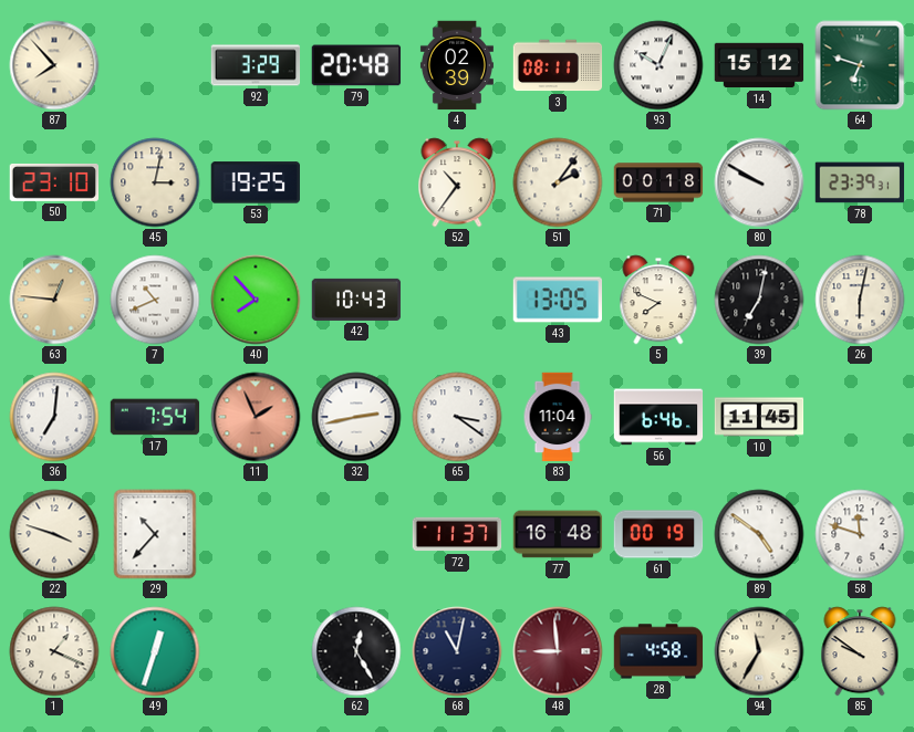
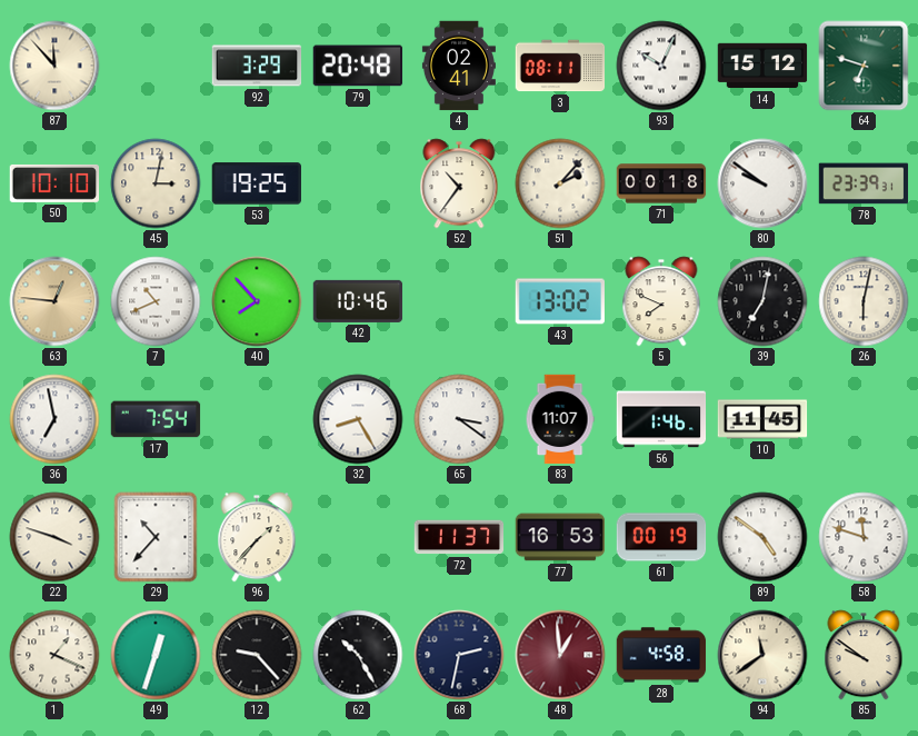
87: 7:53 -> 11:53
4: 02:39 -> 02:41
50: 23:10 -> 10:10
51: 2:06 -> 2:07
80: 9:50 -> 9:51
42: 10:43 -> 10:46
43: 13:05 -> 13:02
36: 7:01 -> 6:58
11: 1:56 -> none
32: 2:43 -> 8:25
83: 11:04 -> 11:07
56: 6:46 -> 1:46
96: none -> 1:37
77: 16:48 -> 16:53
12: none -> 9:23
62: 12:25 -> 10:25
68: 11:02 -> 2:32
48: 8:59 -> 12:59
94: 11:35 -> 11:39
